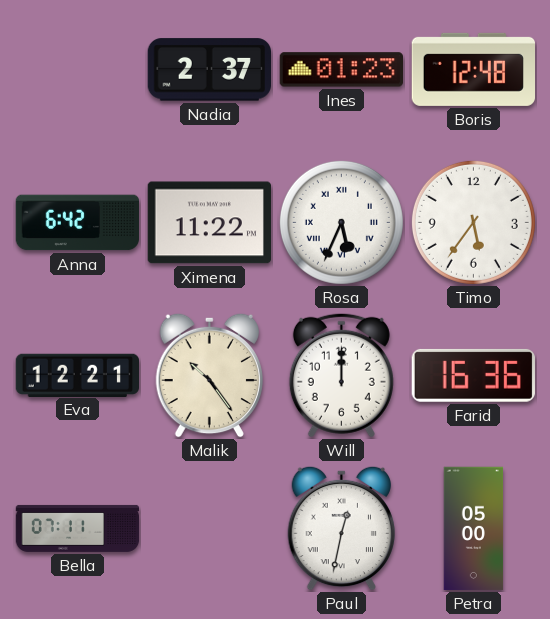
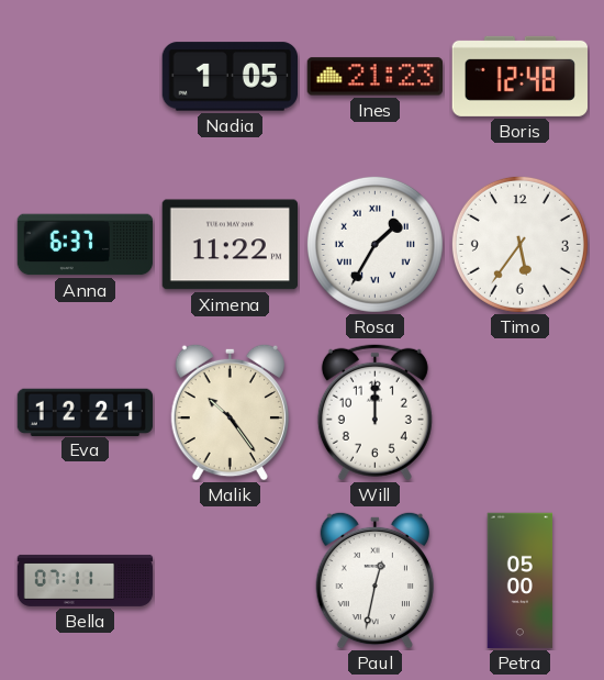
Nadia: 2:37 -> 1:05
Ines: 01:23 -> 21:23
Anna: 6:42 -> 6:37
Rosa: 5:34 -> 1:35
Farid: 16:36 -> none
